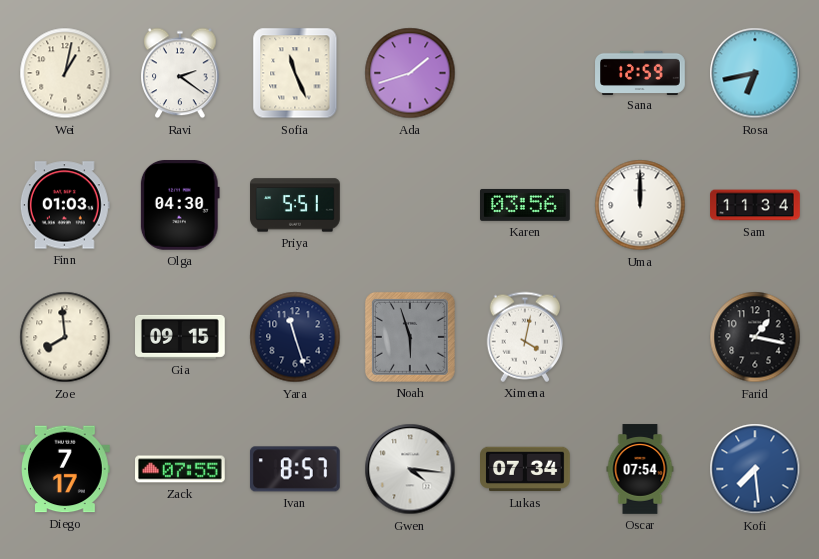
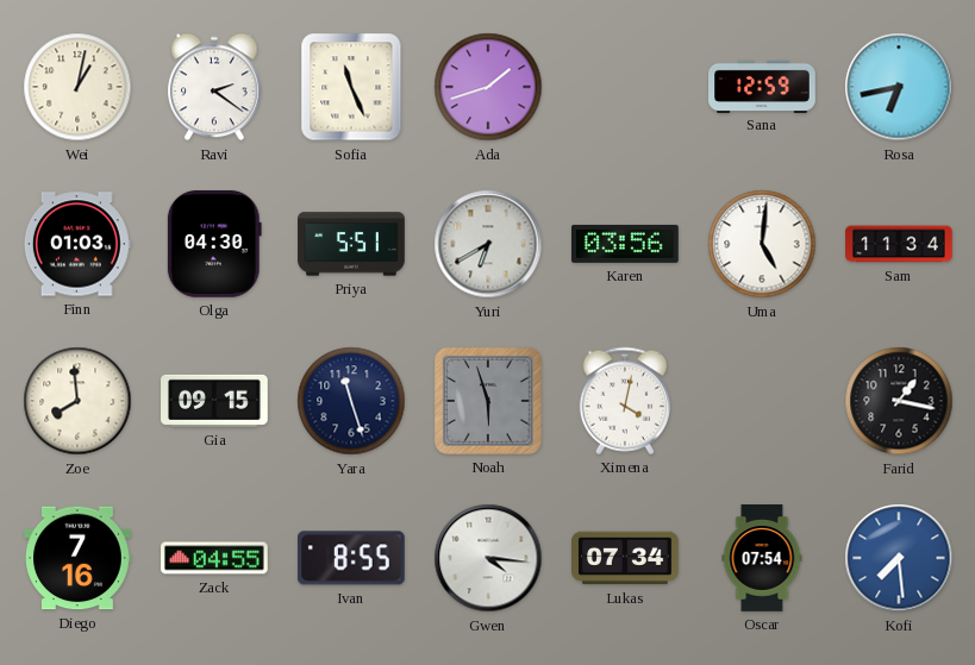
Yuri: none -> 6:40
Uma: 12:00 -> 5:01
Diego: 7:17 -> 7:16
Zack: 07:55 -> 04:55
Ivan: 8:57 -> 8:55
